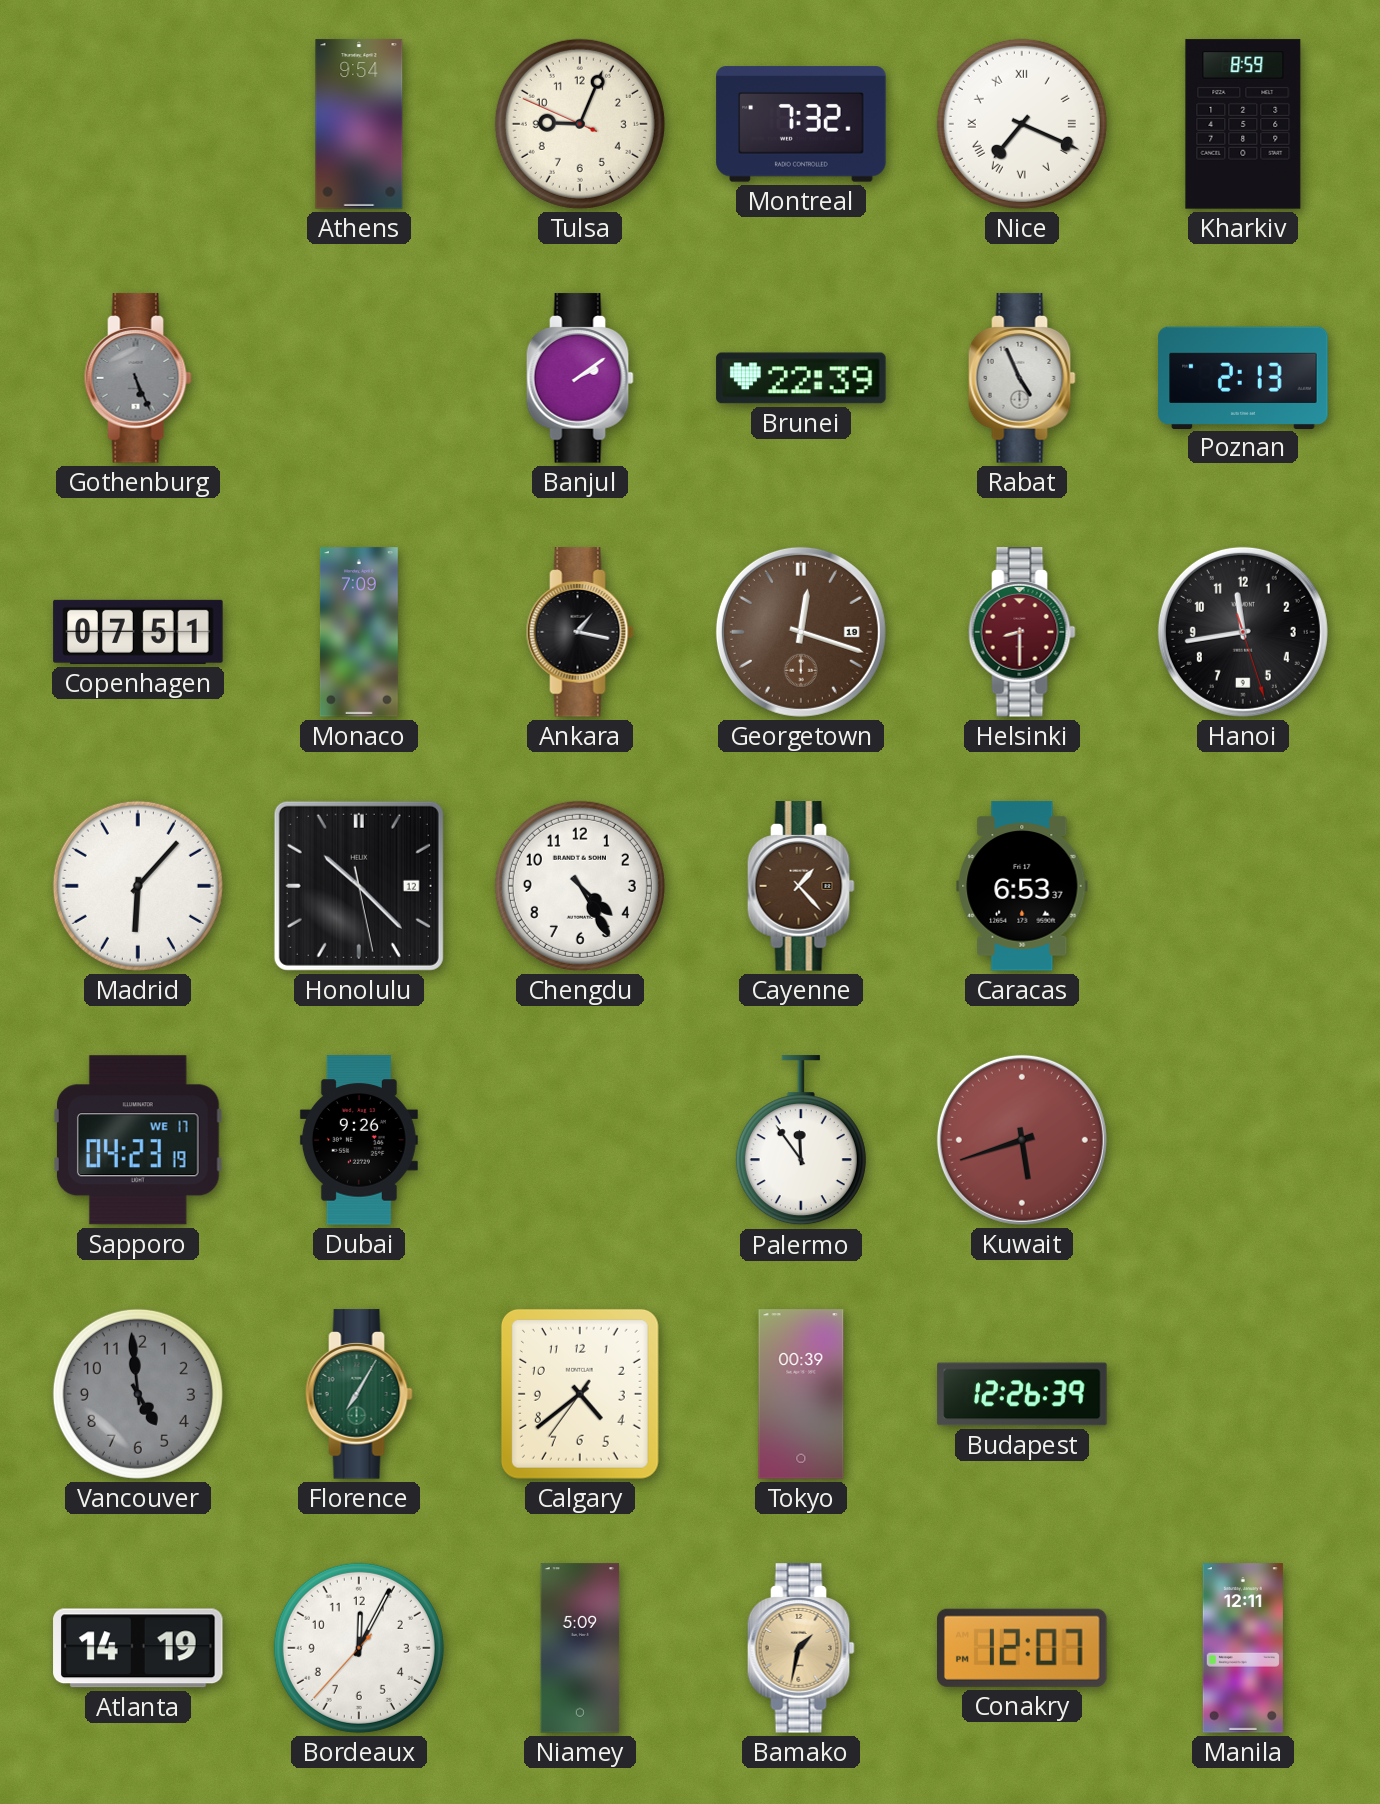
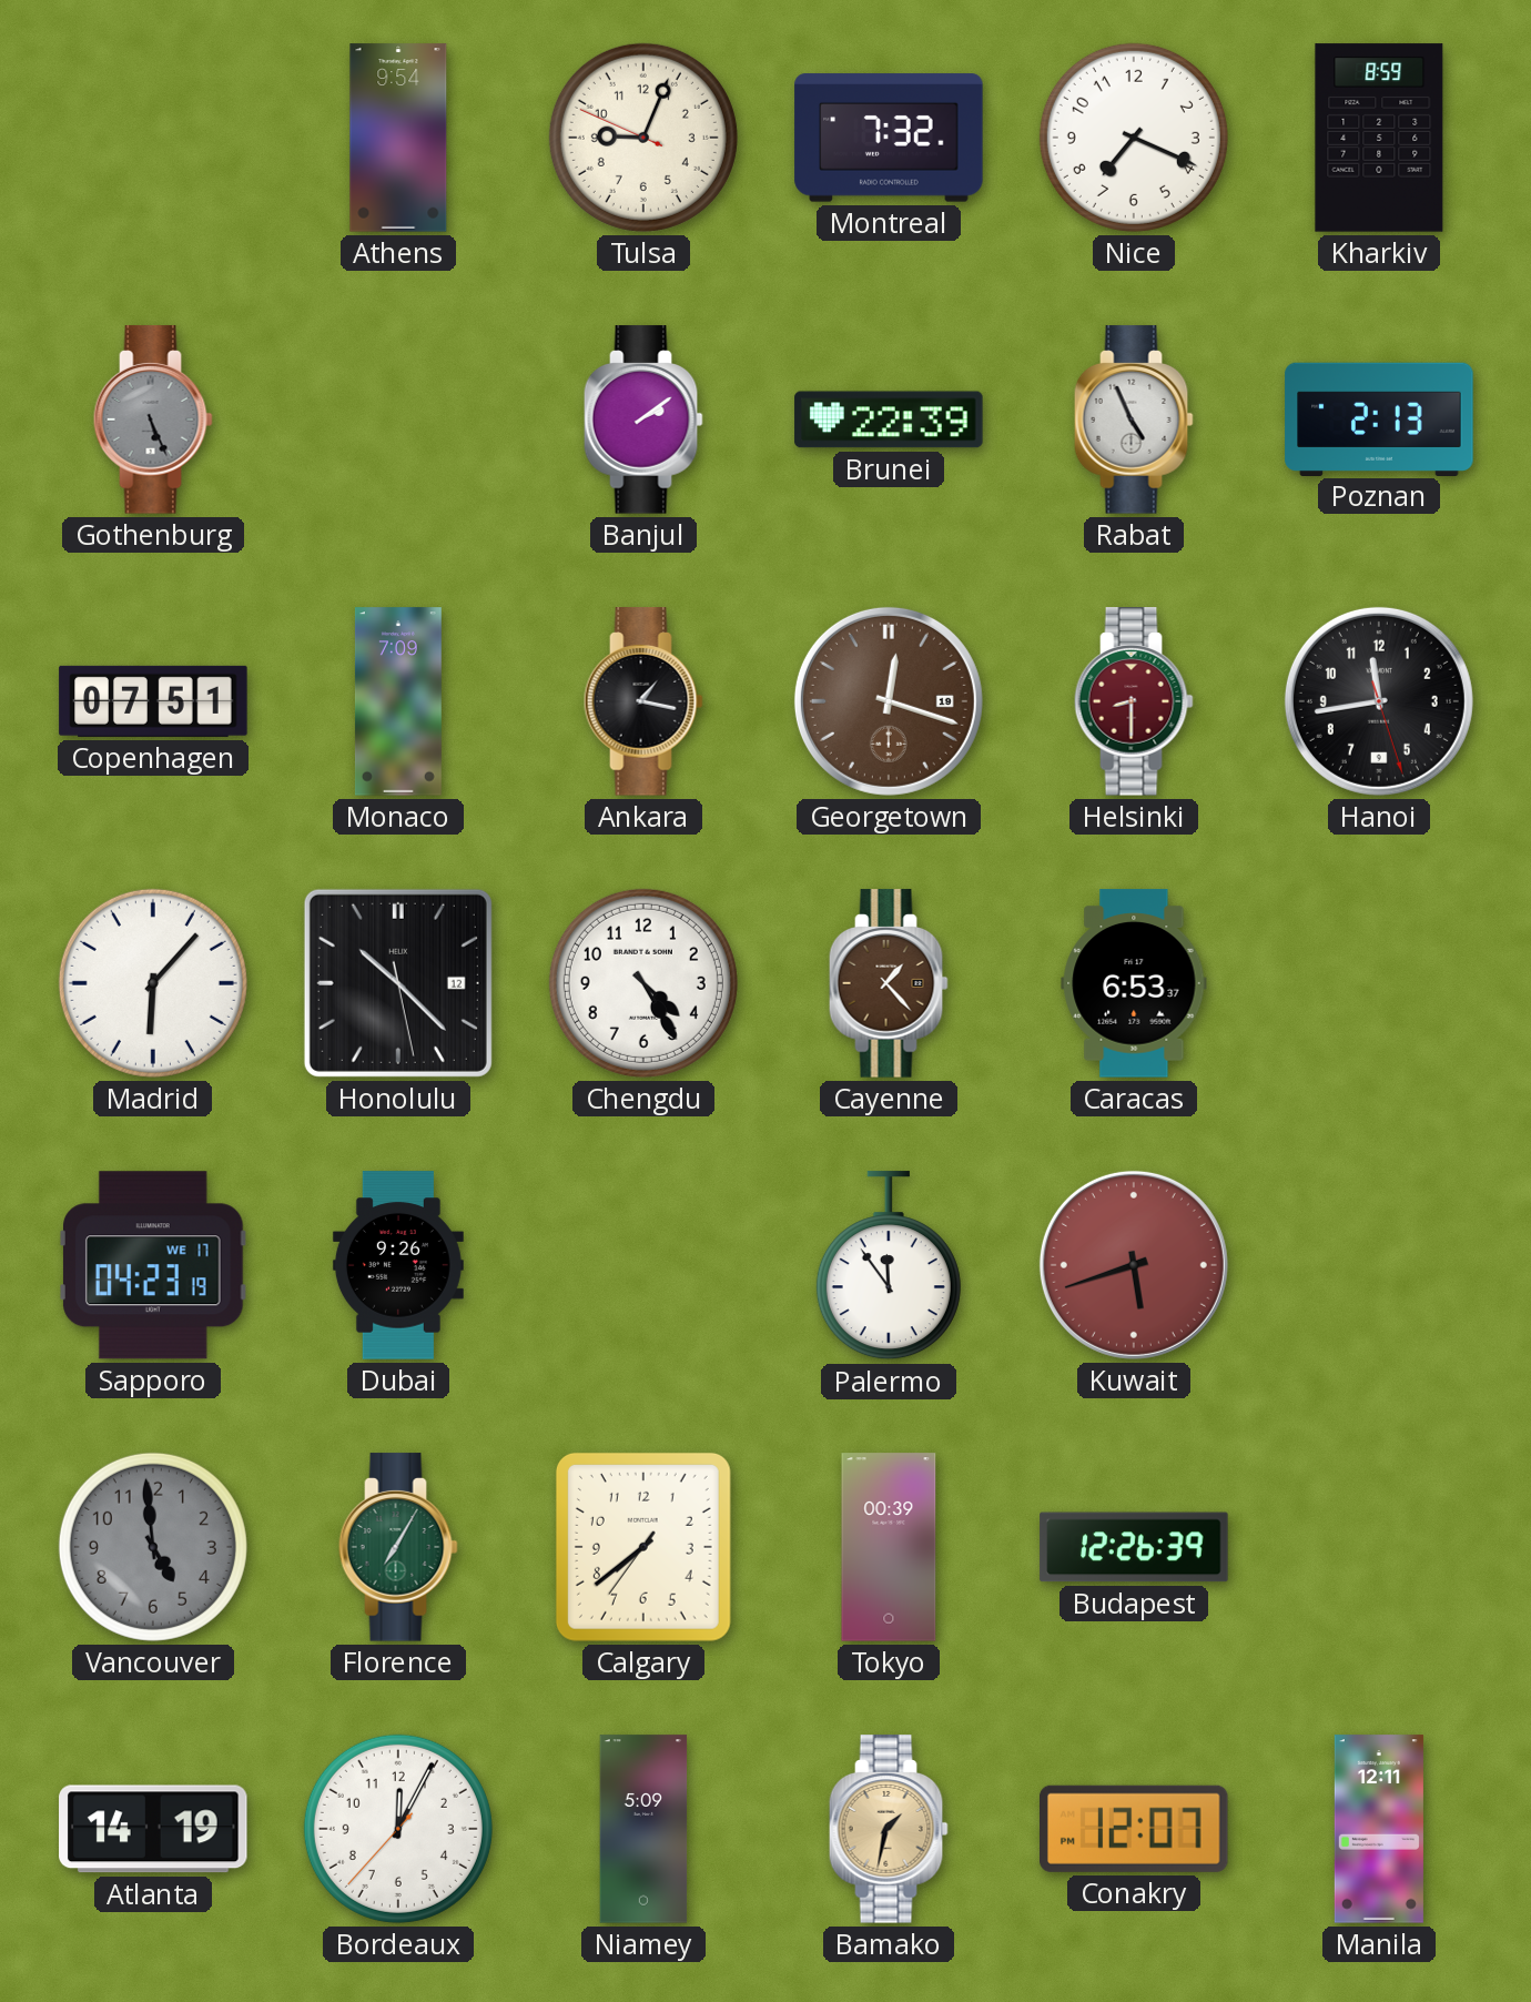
Nice numerals: Roman -> Arabic
Calgary: 4:38 -> 7:38
